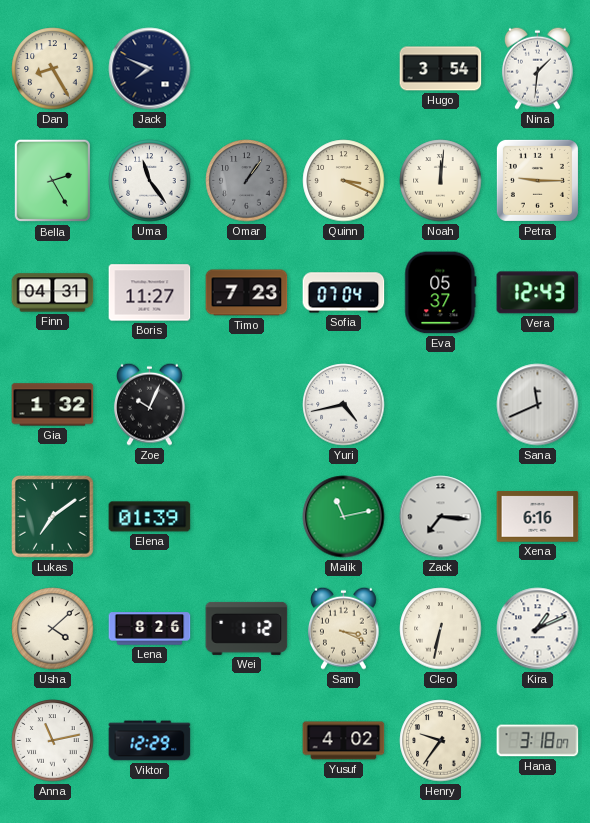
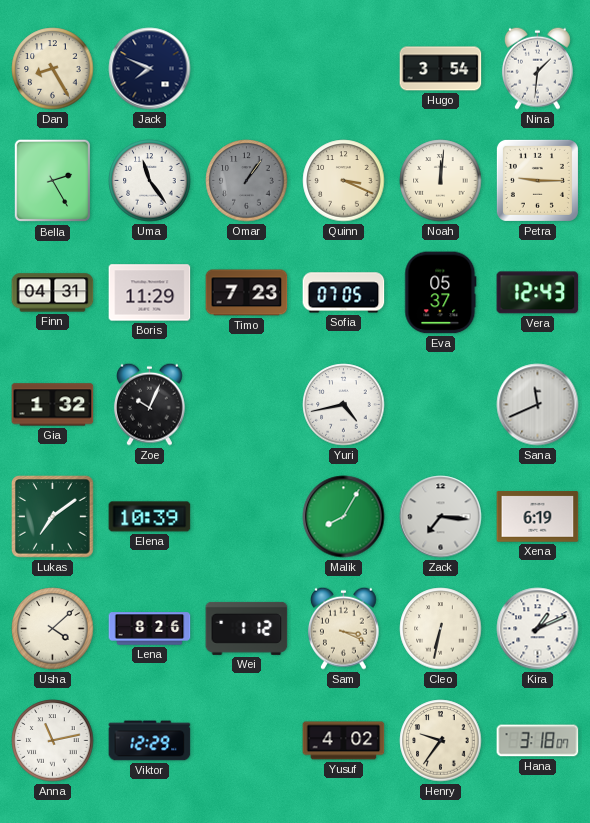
Boris: 11:27 -> 11:29
Sofia: 07:04 -> 07:05
Elena: 01:39 -> 10:39
Malik: 11:13 -> 8:05
Xena: 6:16 -> 6:19
